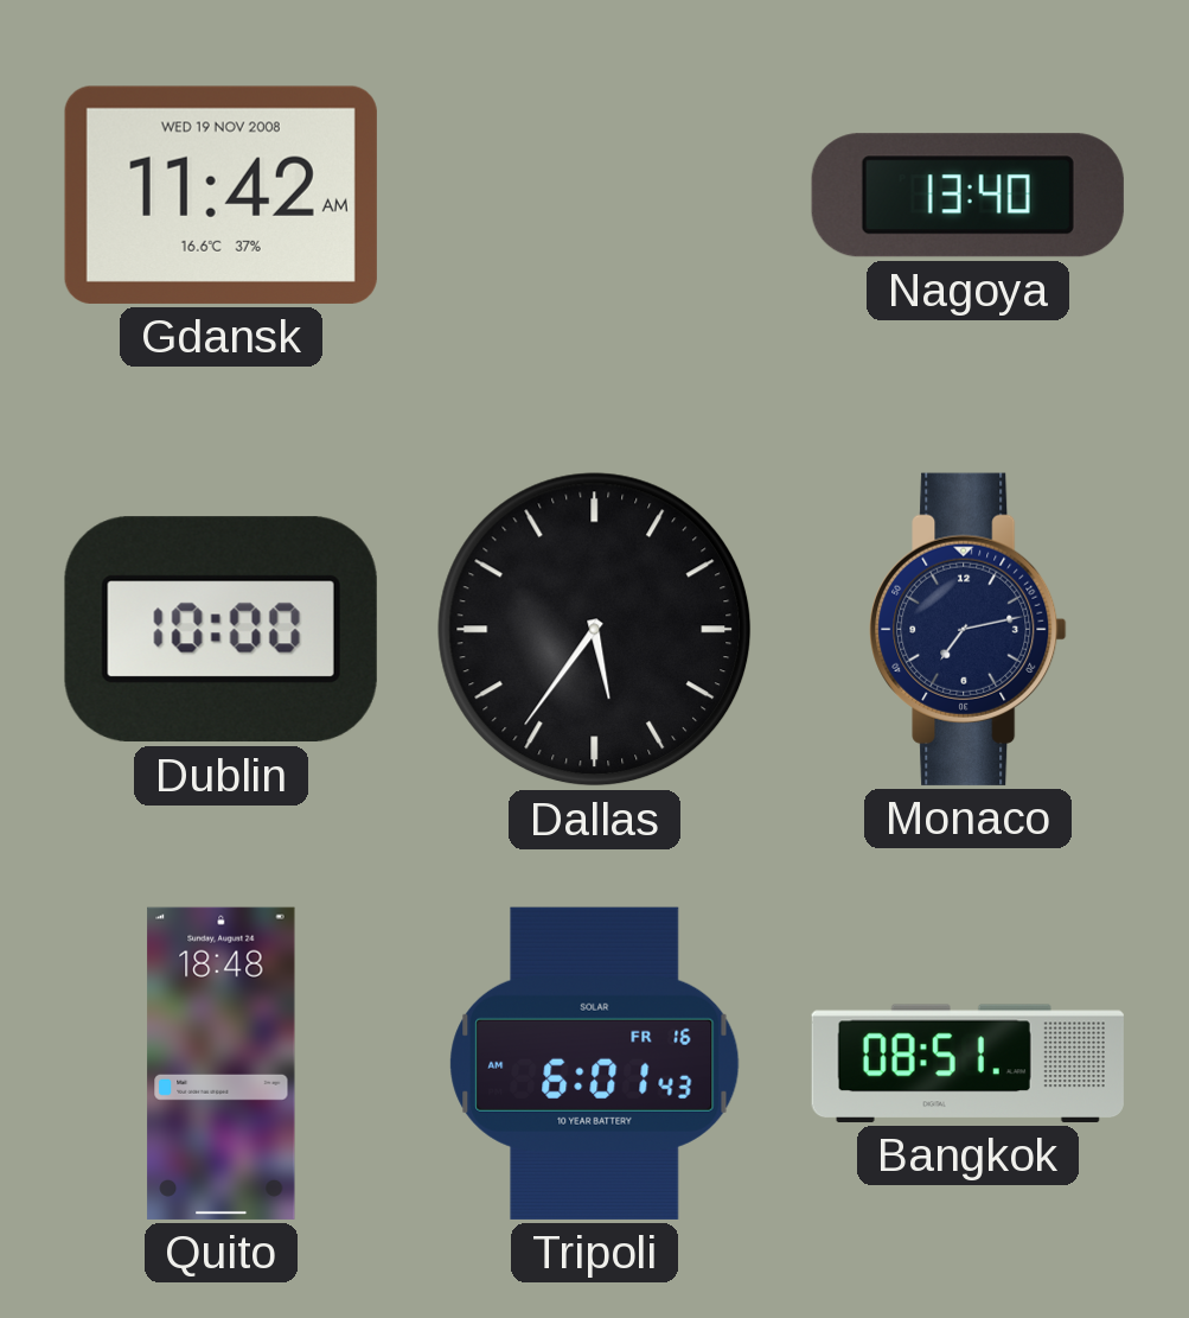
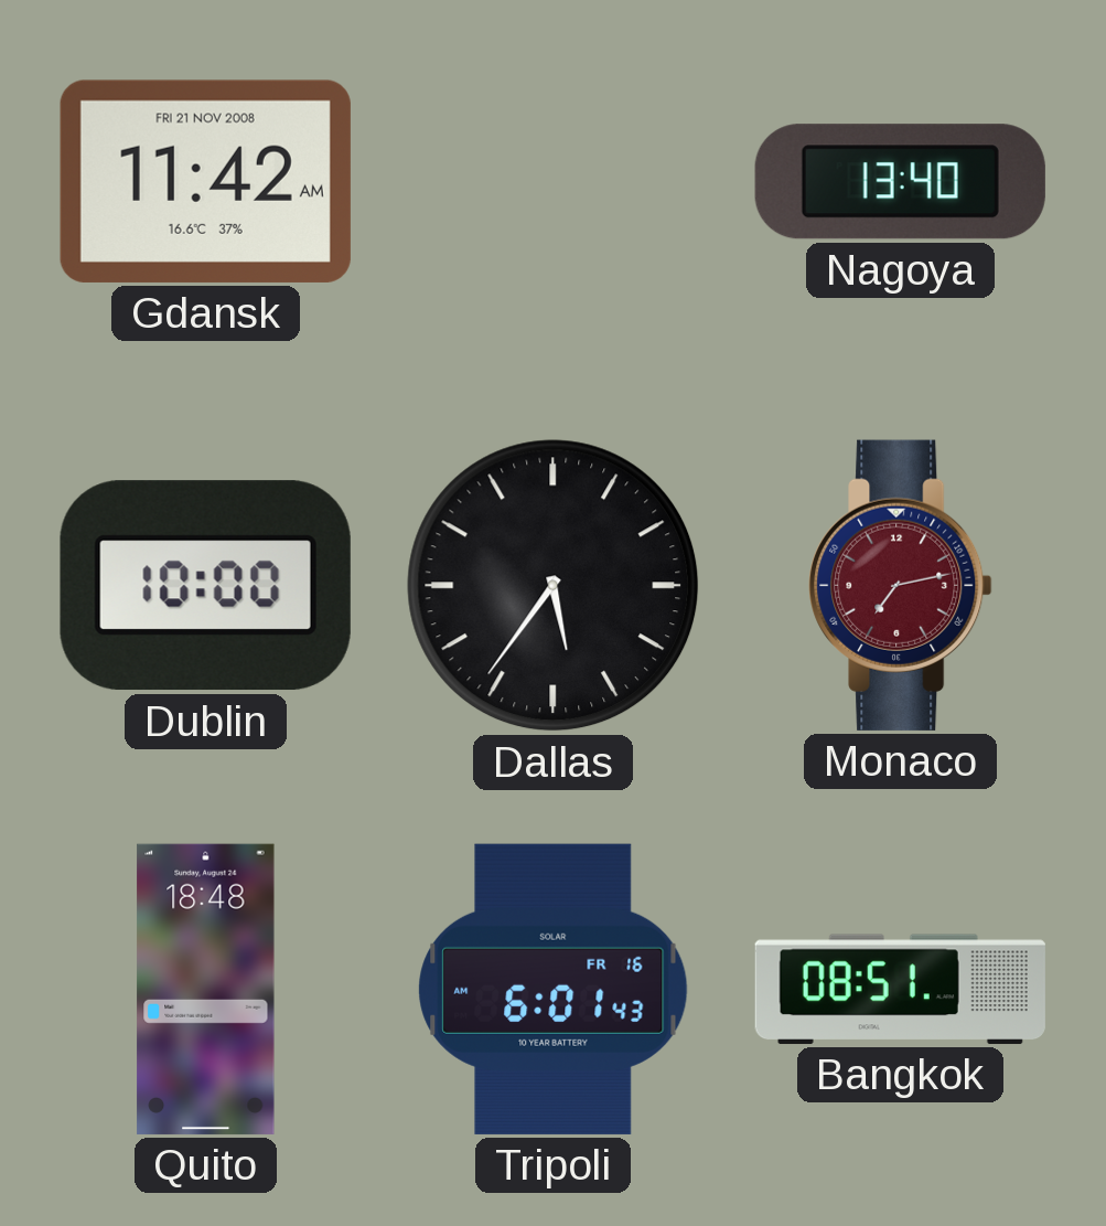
Gdansk date: WED 19 NOV 2008 -> FRI 21 NOV 2008
Monaco dial: navy -> burgundy
